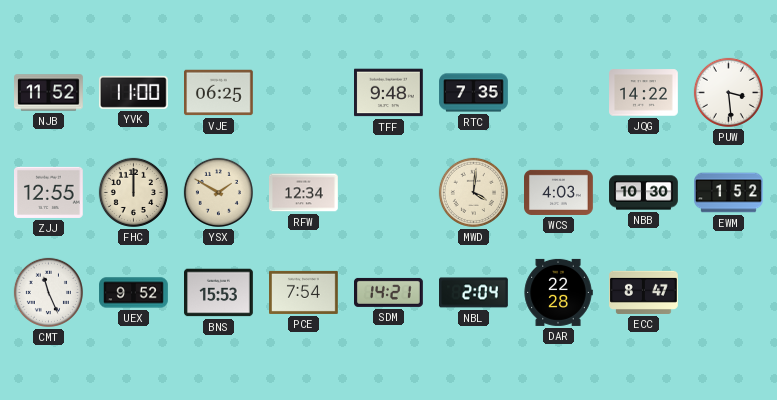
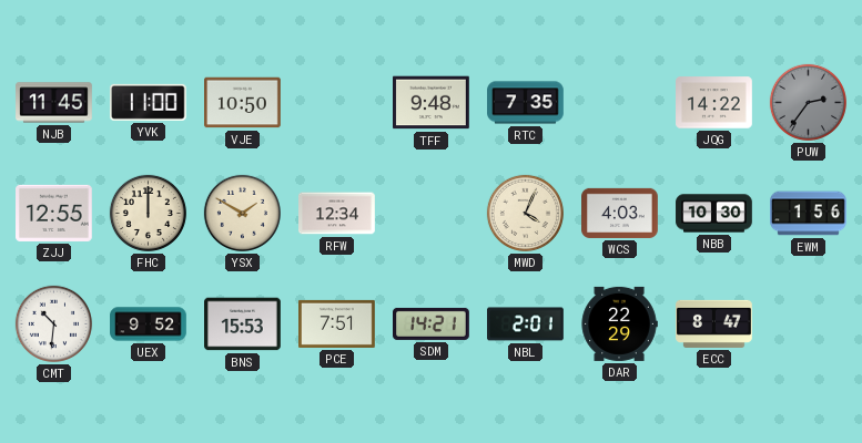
NJB: 11:52 -> 11:45
VJE: 06:25 -> 10:50
PUW: 3:29 -> 2:36
PUW dial: white -> grey
MWD: 4:01 -> 4:04
EWM: 1:52 -> 1:56
CMT: 11:26 -> 10:31
PCE: 7:54 -> 7:51
NBL: 2:04 -> 2:01
DAR: 22:28 -> 22:29
